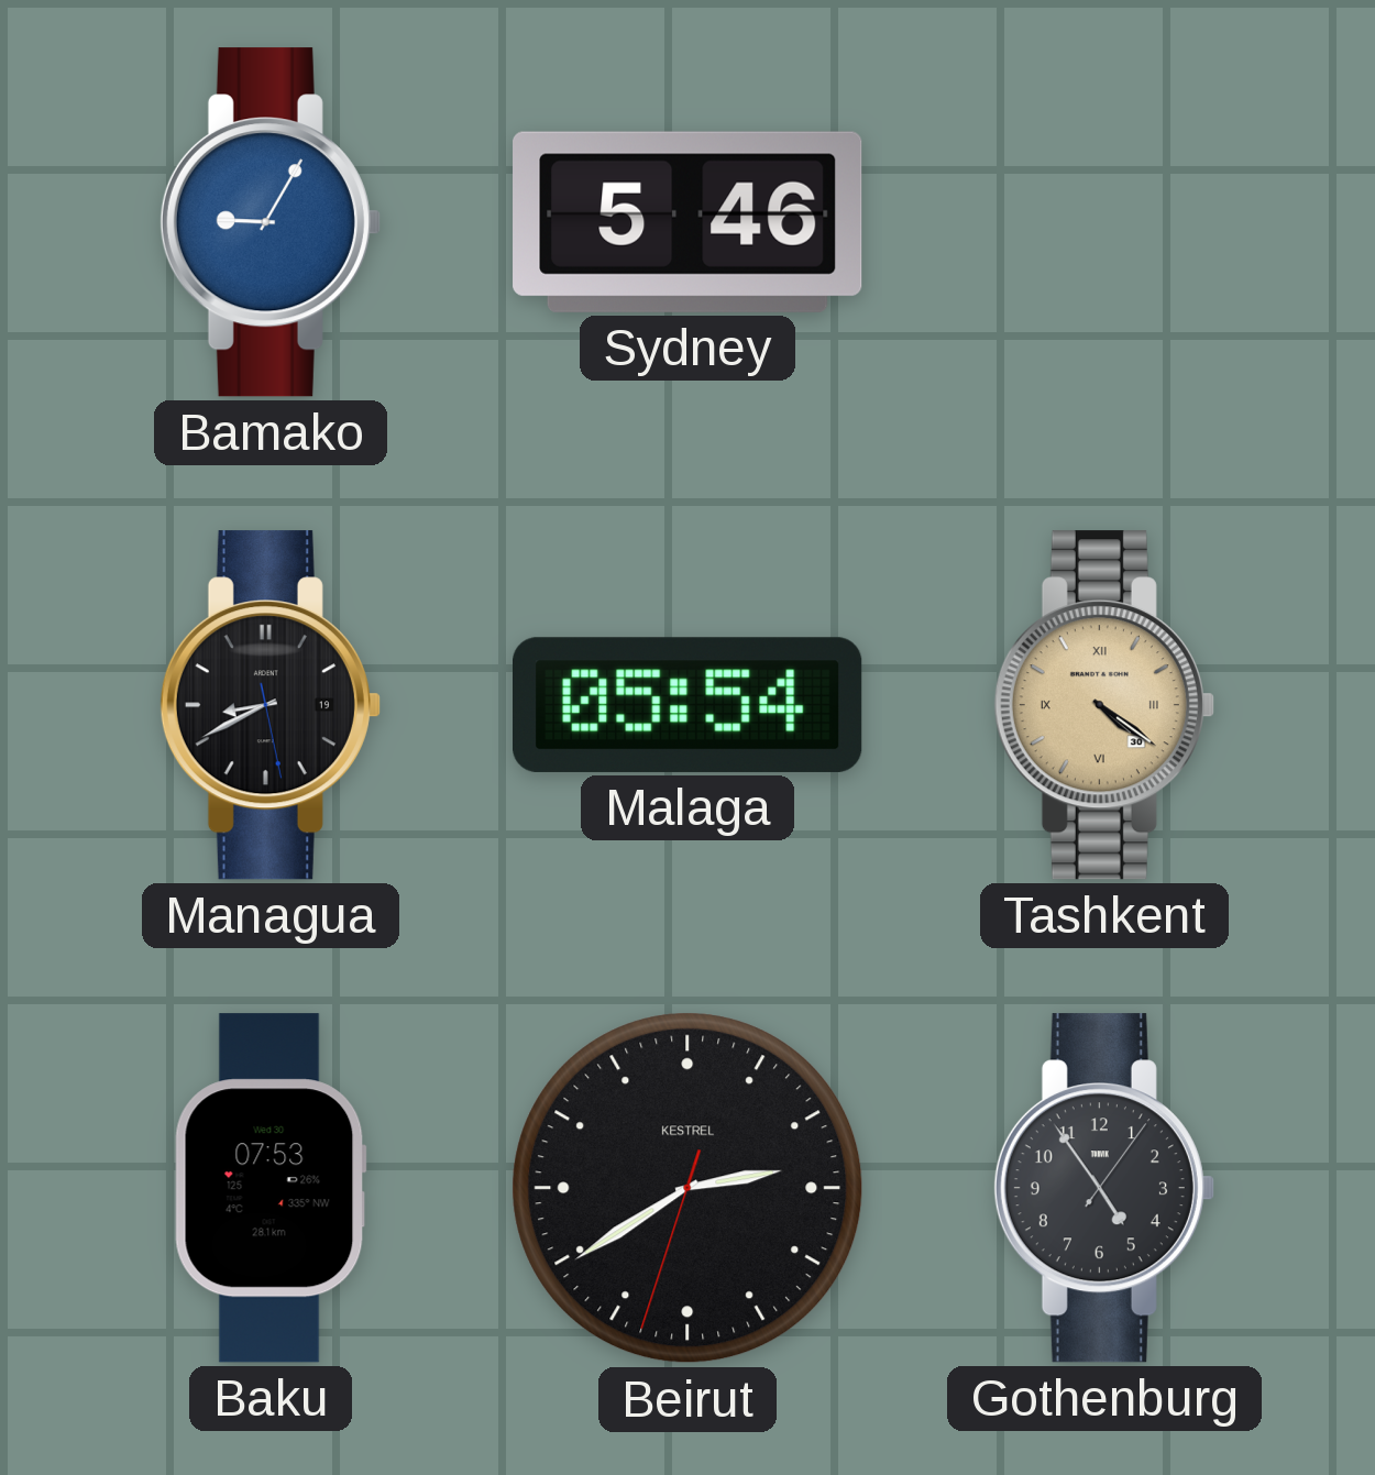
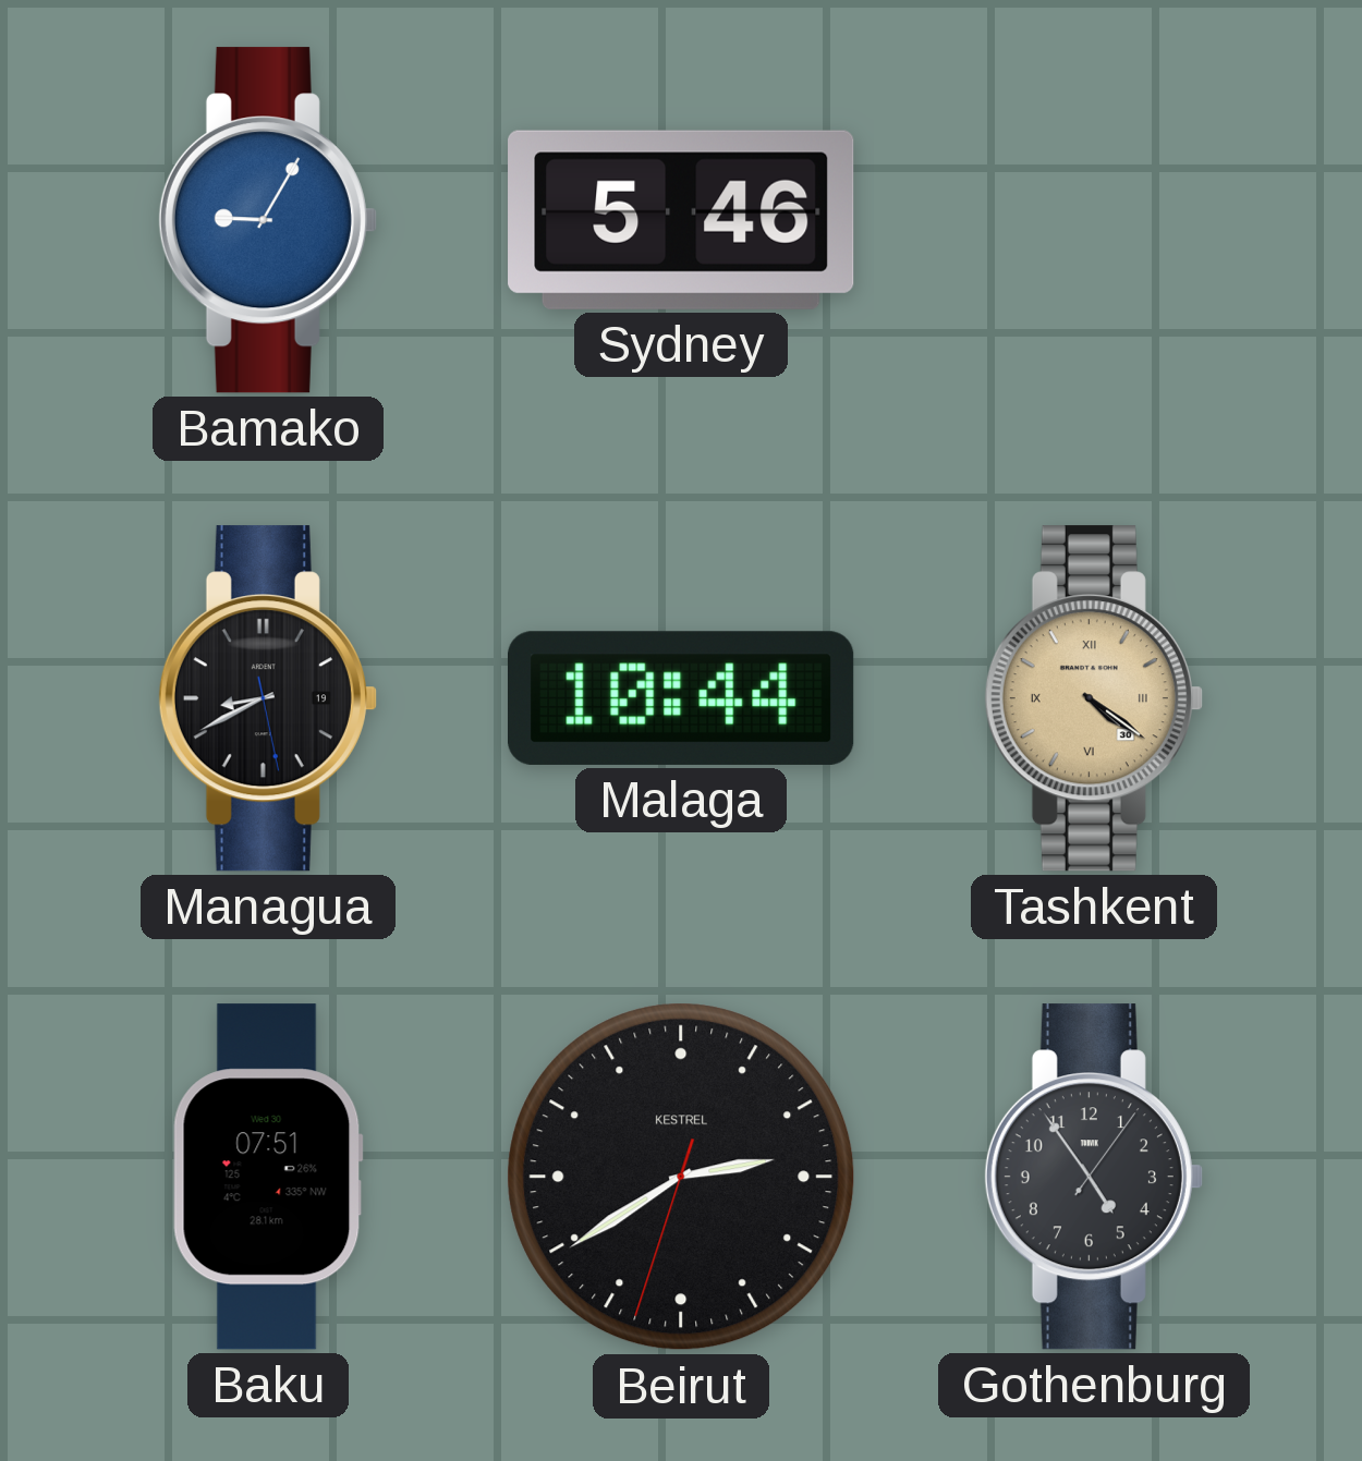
Malaga: 05:54 -> 10:44
Baku: 07:53 -> 07:51
